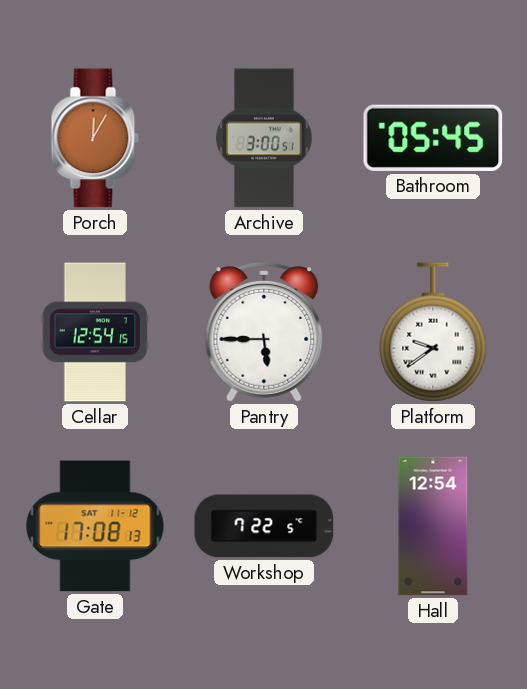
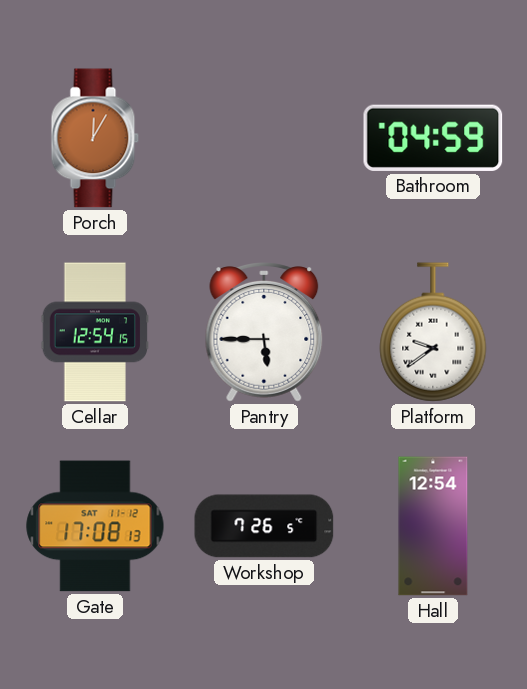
Archive: 3:00 -> none
Bathroom: 05:45 -> 04:59
Workshop: 7:22 -> 7:26
